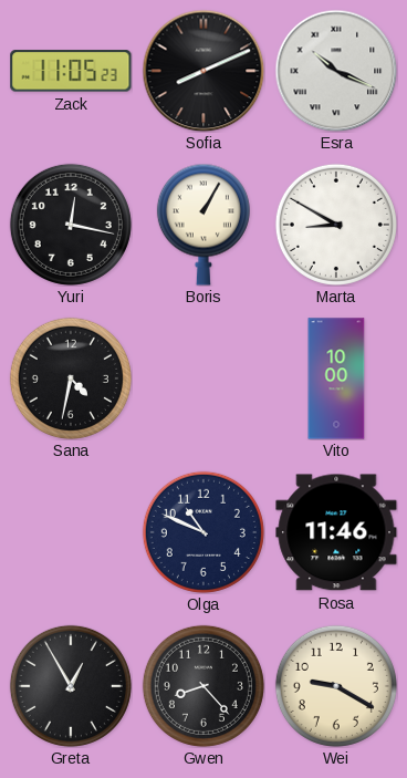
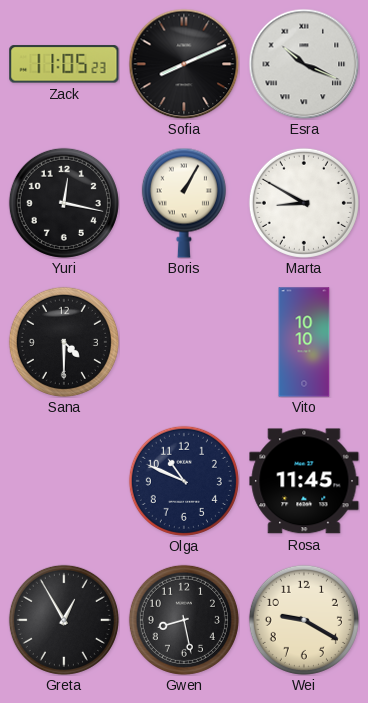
Sana: 4:32 -> 4:30
Vito: 10:00 -> 10:10
Rosa: 11:46 -> 11:45
Gwen: 8:23 -> 8:28
